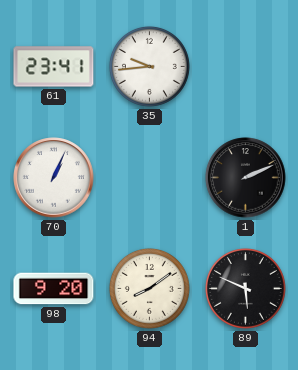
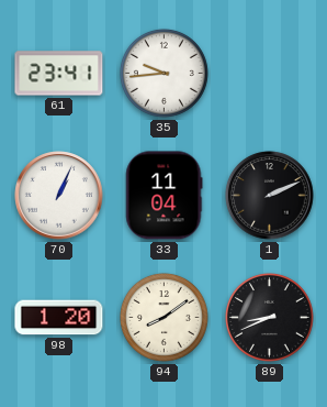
33: none -> 11:04
98: 9:20 -> 1:20
89: 5:49 -> 8:41
